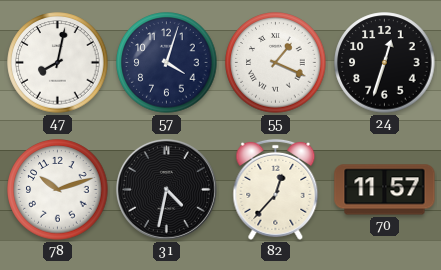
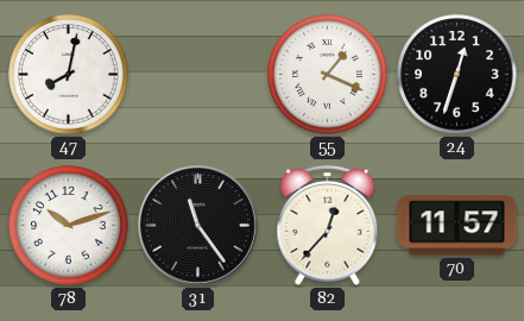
57: 4:03 -> none
31: 4:32 -> 11:24
